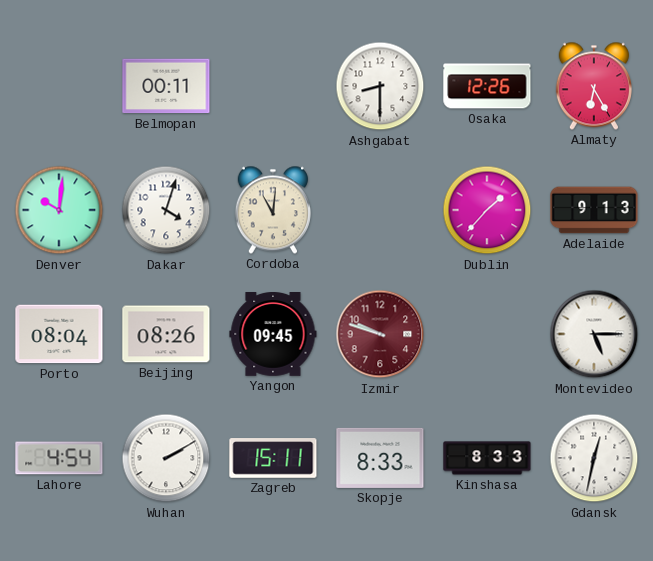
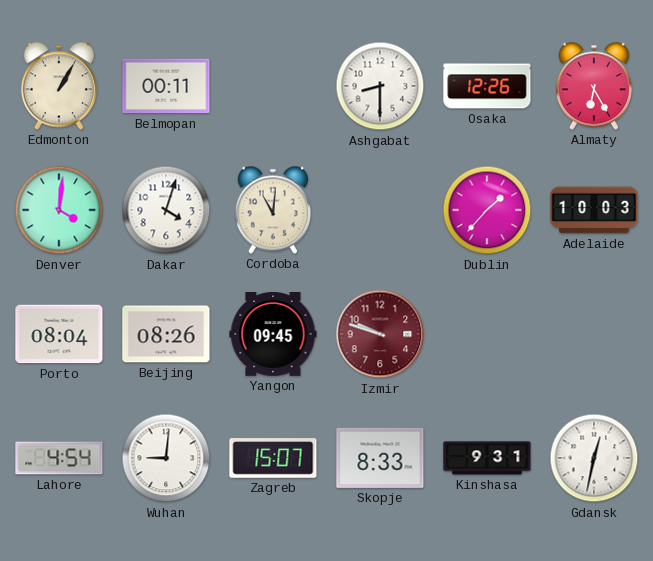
Edmonton: none -> 1:05
Denver: 10:01 -> 4:01
Adelaide: 9:13 -> 10:03
Montevideo: 5:15 -> none
Wuhan: 2:10 -> 9:01
Zagreb: 15:11 -> 15:07
Kinshasa: 8:33 -> 9:31
